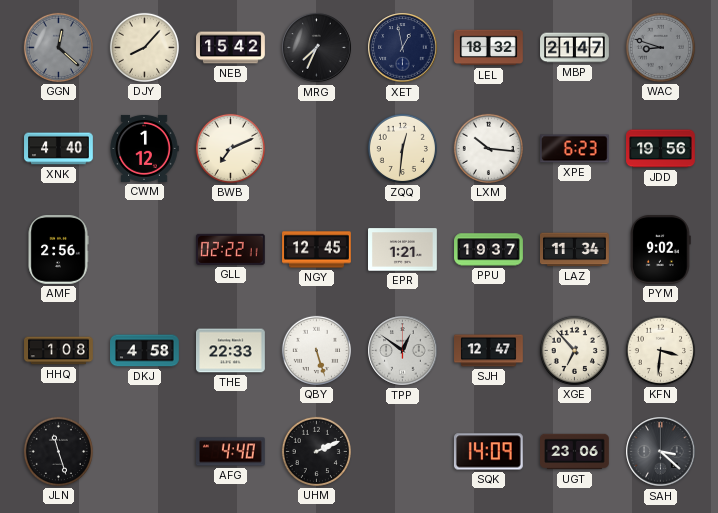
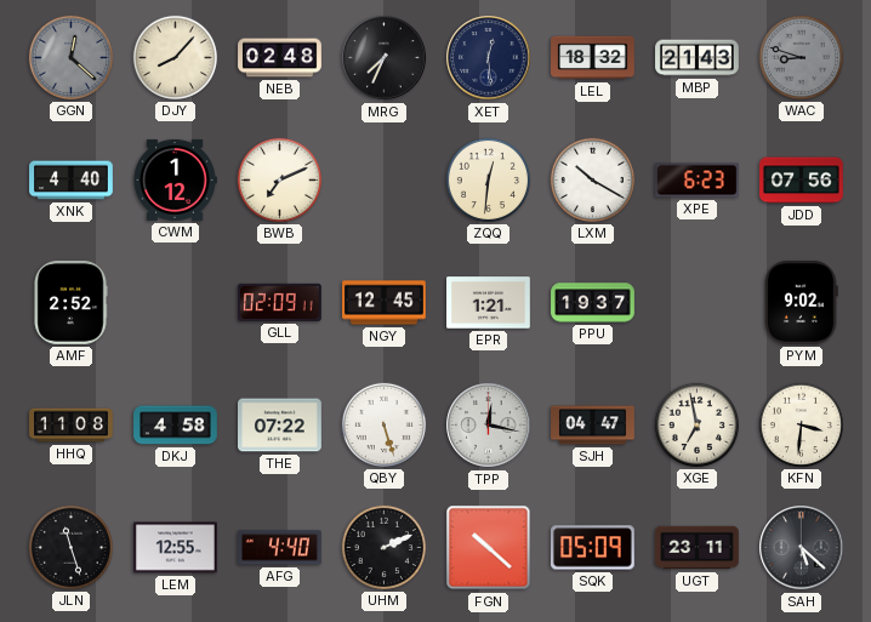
NEB: 15:42 -> 02:48
XET: 12:58 -> 12:29
MBP: 21:47 -> 21:43
LXM: 10:16 -> 10:20
JDD: 19:56 -> 07:56
AMF: 2:56 -> 2:52
GLL: 02:22 -> 02:09
LAZ: 11:34 -> none
HHQ: 1:08 -> 11:08
THE: 22:33 -> 07:22
TPP: 12:51 -> 12:17
SJH: 12:47 -> 04:47
XGE: 6:53 -> 6:58
LEM: none -> 12:55
FGN: none -> 10:22
SQK: 14:09 -> 05:09
UGT: 23:06 -> 23:11
SAH: 3:22 -> 5:22
